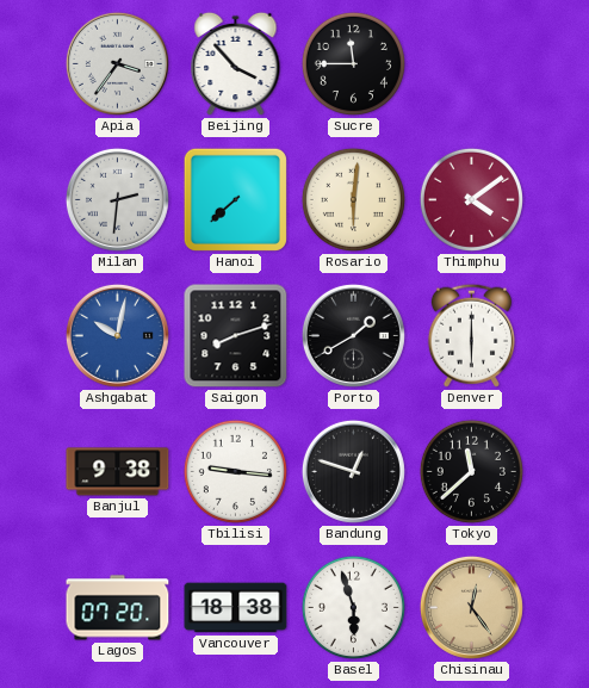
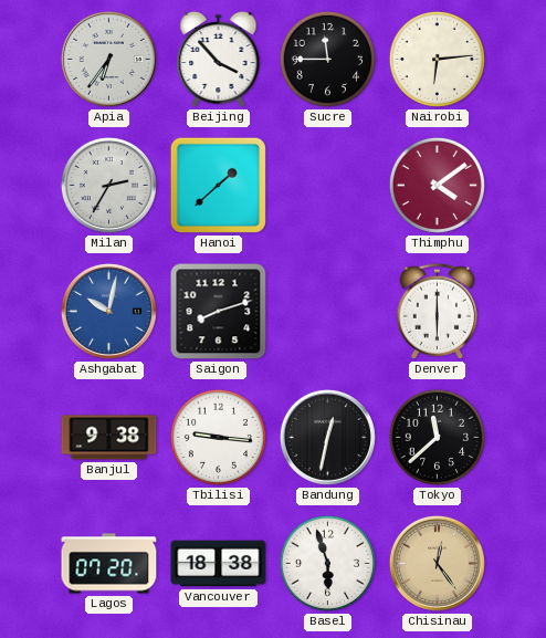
Apia: 3:36 -> 6:36
Nairobi: none -> 6:14
Milan: 2:31 -> 2:35
Hanoi: 7:38 -> 1:38
Rosario: 6:01 -> none
Porto: 1:40 -> none
Bandung: 12:48 -> 12:32
